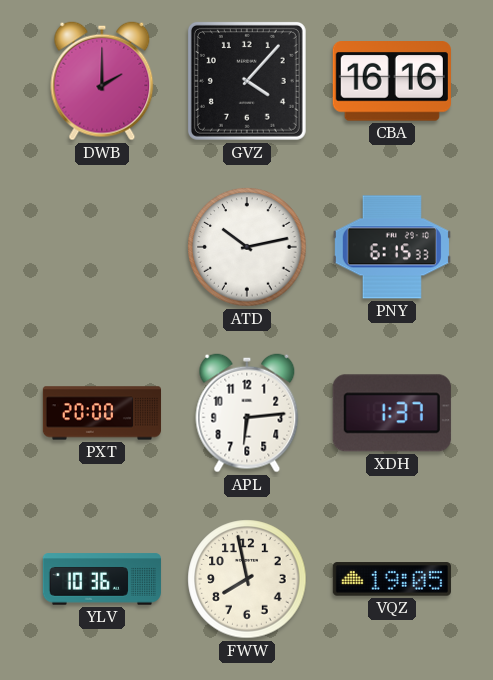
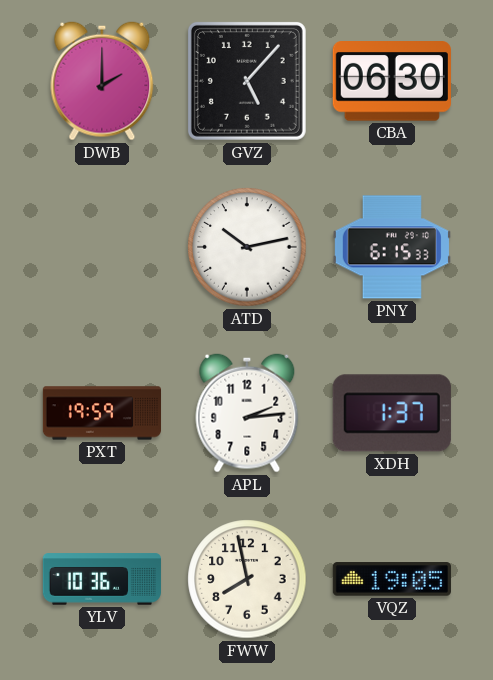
GVZ: 4:07 -> 5:07
CBA: 16:16 -> 06:30
PXT: 20:00 -> 19:59
APL: 6:14 -> 2:14
